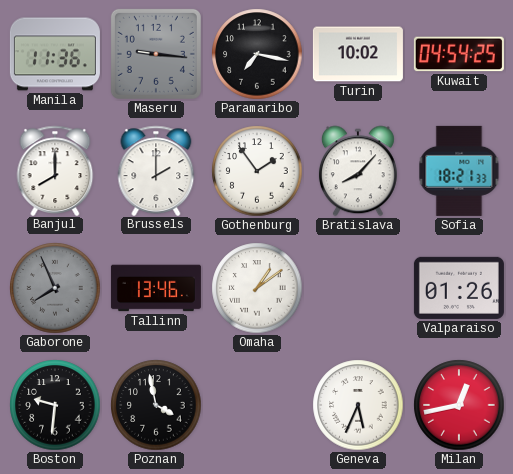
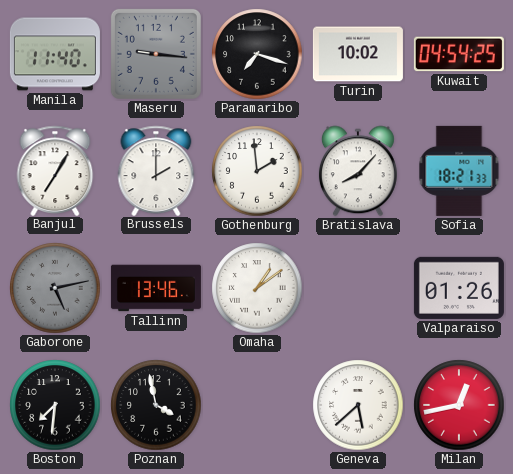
Manila: 11:36 -> 11:40
Paramaribo: 7:17 -> 7:18
Banjul: 8:00 -> 7:05
Gothenburg: 1:54 -> 1:59
Gaborone: 7:56 -> 5:13
Boston: 9:31 -> 7:31
Geneva: 5:34 -> 5:38
